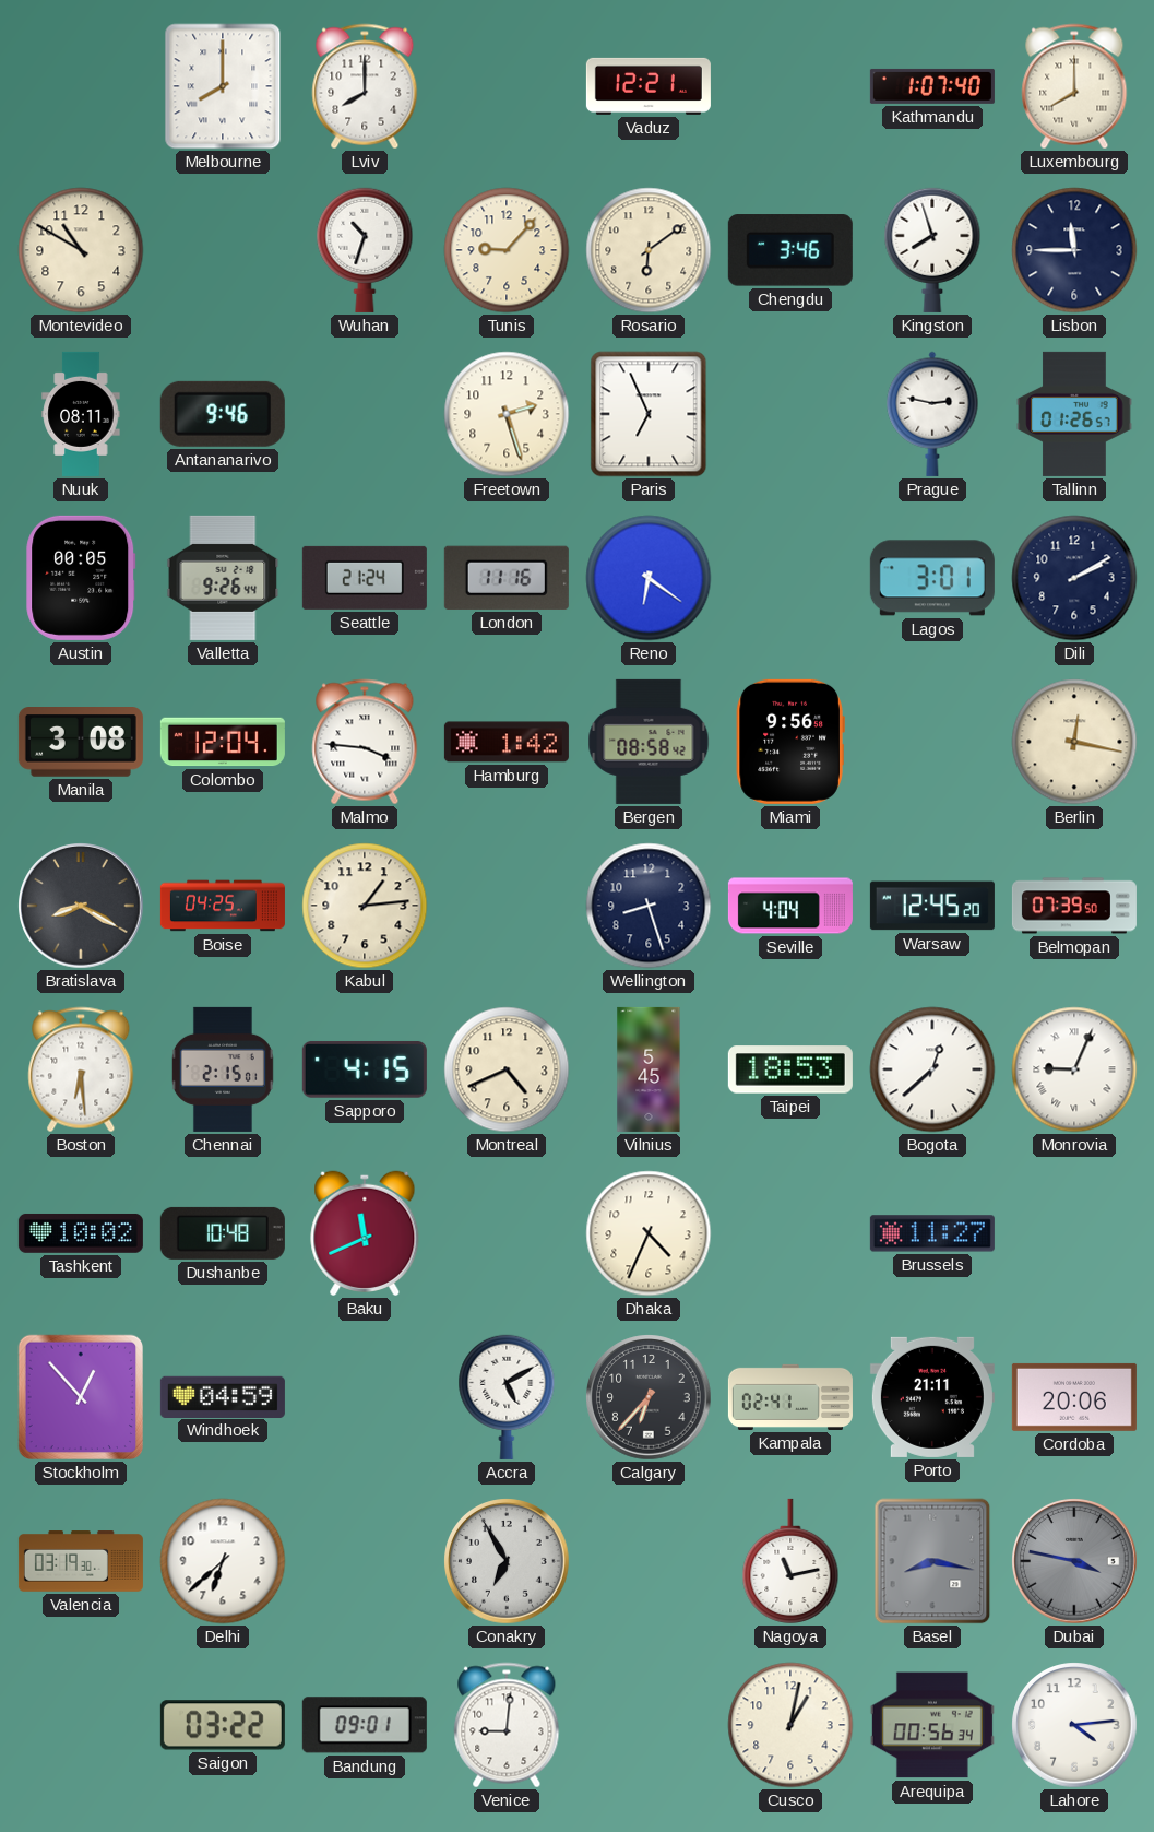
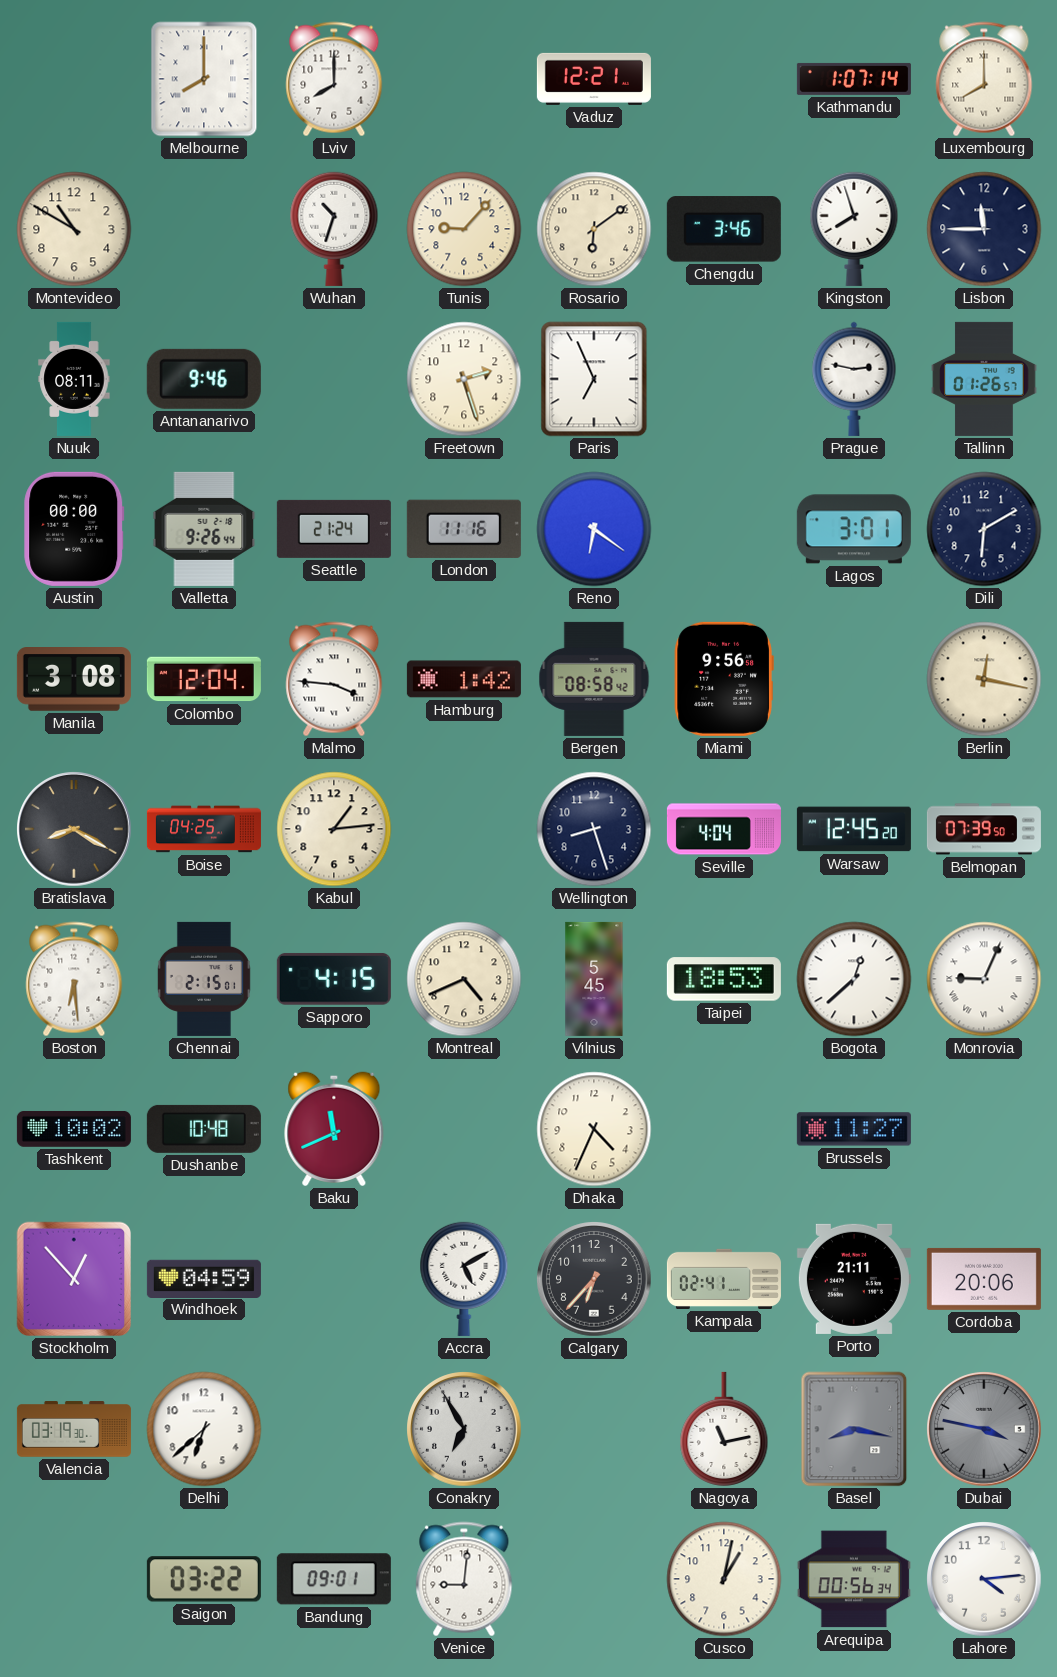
Kathmandu: 1:07:40 -> 1:07:14
Austin: 00:05 -> 00:00
Dili: 2:10 -> 6:10
